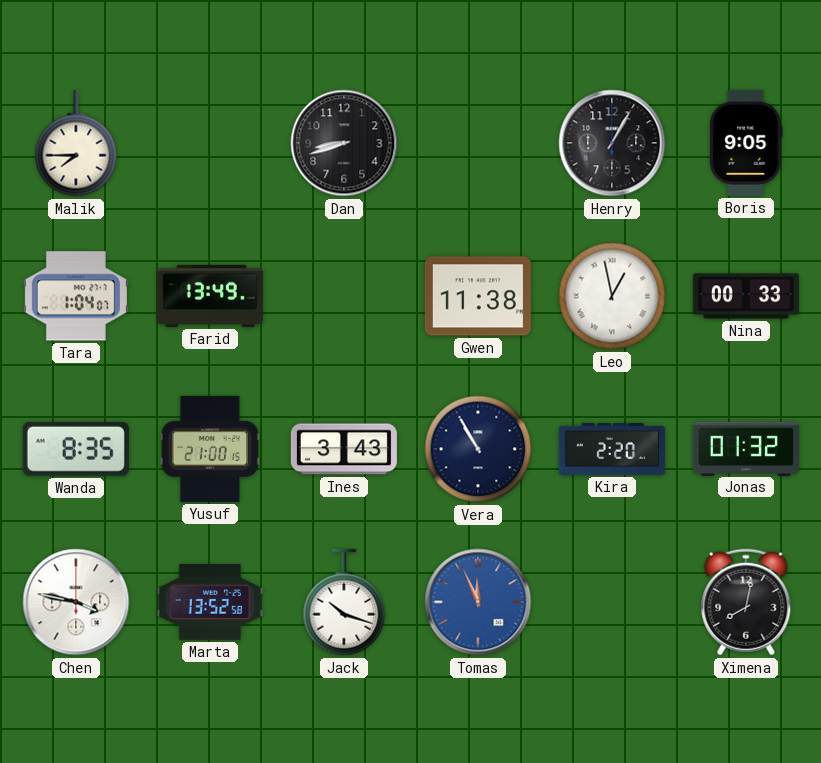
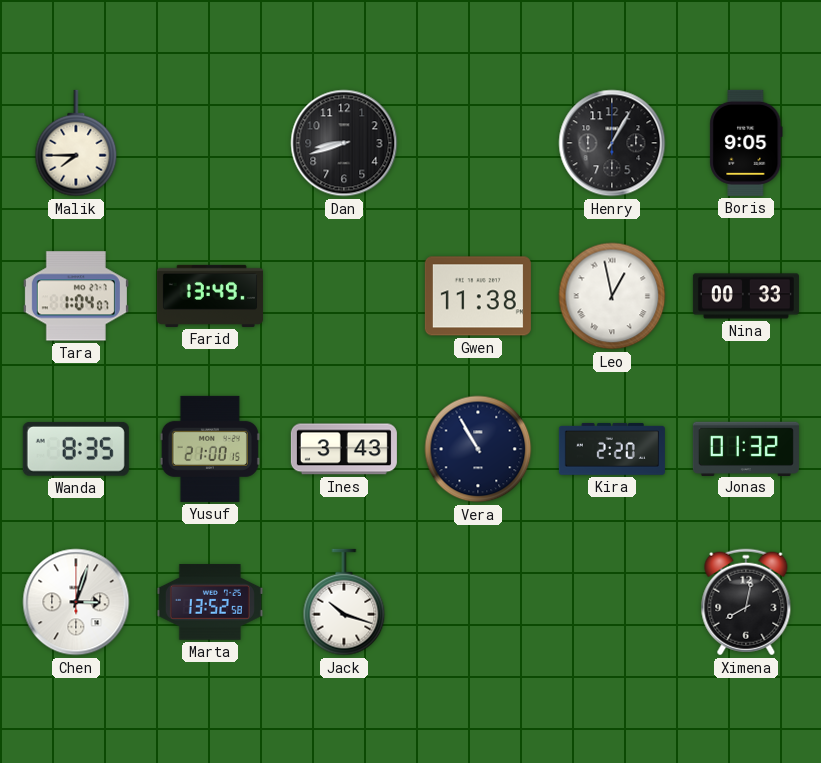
Chen: 3:47 -> 3:03
Tomas: 11:56 -> none
